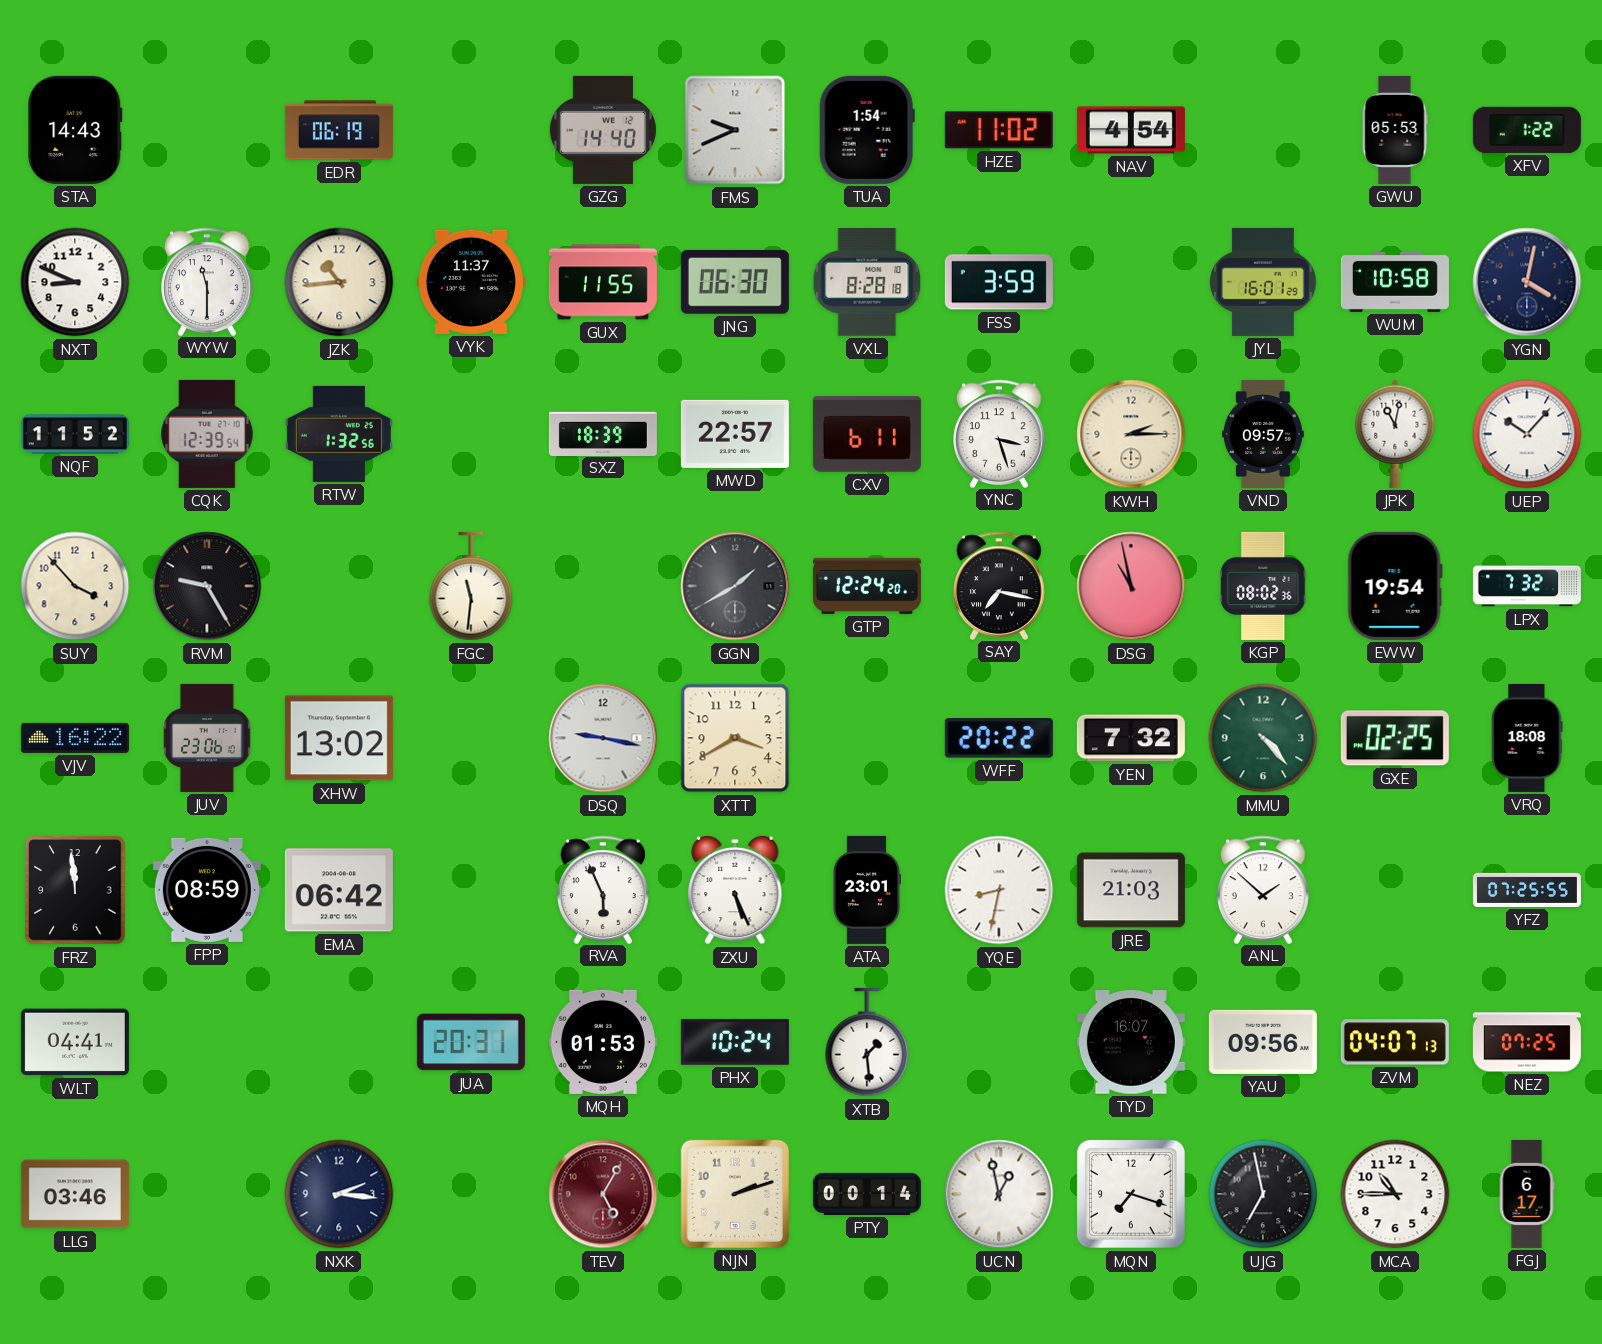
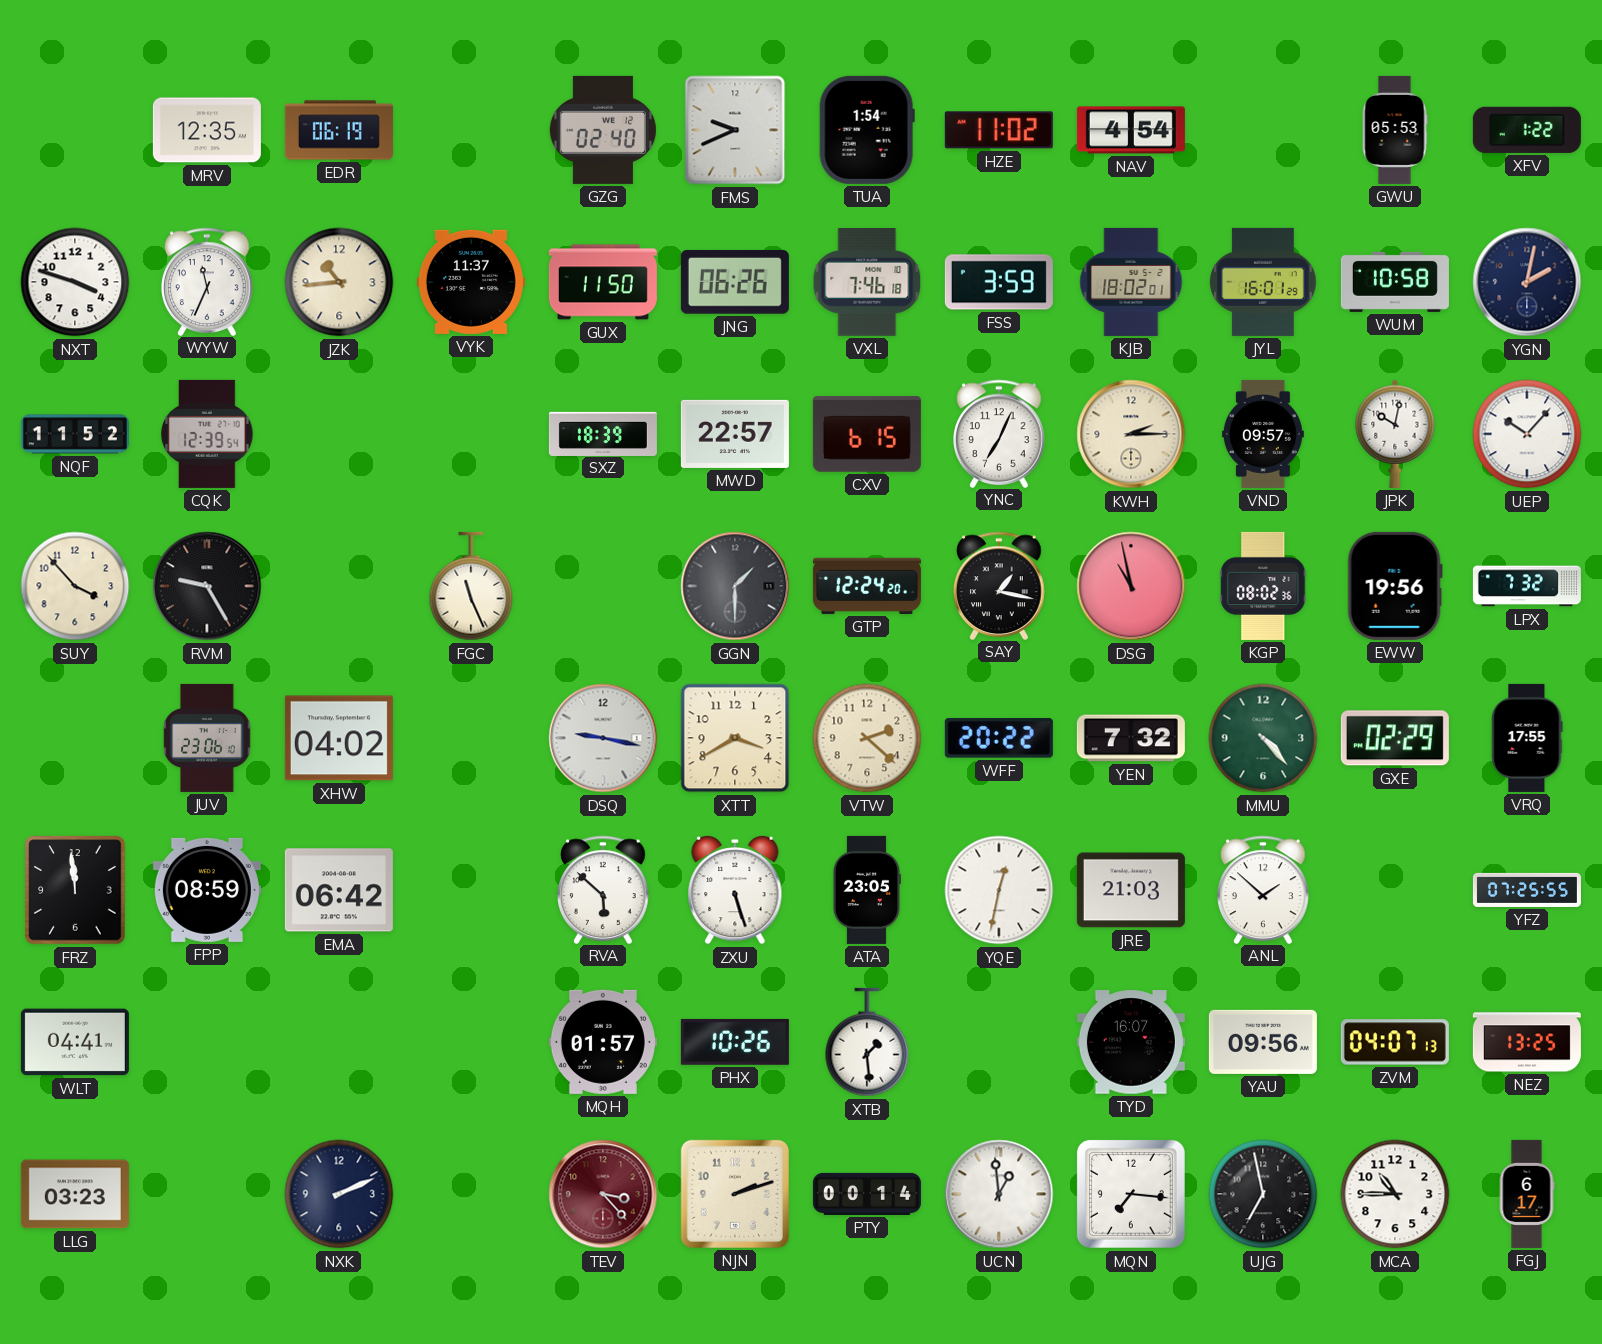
STA: 14:43 -> none
MRV: none -> 12:35
GZG: 14:40 -> 02:40
NXT: 8:49 -> 3:48
WYW: 11:30 -> 11:34
GUX: 11:55 -> 11:50
JNG: 06:30 -> 06:26
VXL: 8:28 -> 7:46
KJB: none -> 18:02
YGN: 4:02 -> 2:02
RTW: 1:32 -> none
CXV: 6:11 -> 6:15
YNC: 3:27 -> 7:04
JPK: 11:02 -> 10:02
FGC: 11:31 -> 11:26
GGN: 1:40 -> 1:30
SAY: 7:17 -> 1:17
EWW: 19:54 -> 19:56
VJV: 16:22 -> none
XHW: 13:02 -> 04:02
VTW: none -> 2:22
GXE: 02:25 -> 02:29
VRQ: 18:08 -> 17:55
RVA: 5:56 -> 5:52
ZXU: 5:26 -> 5:27
ATA: 23:01 -> 23:05
YQE: 8:32 -> 12:32
JUA: 20:31 -> none
MQH: 01:53 -> 01:57
PHX: 10:24 -> 10:26
NEZ: 07:25 -> 13:25
LLG: 03:46 -> 03:23
NXK: 2:16 -> 2:11
TEV: 5:05 -> 3:23
UCN: 12:58 -> 12:59
MQN: 7:18 -> 7:16
